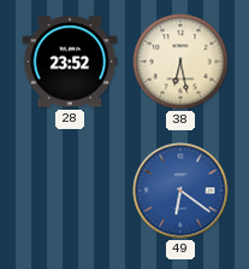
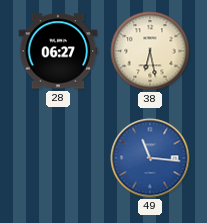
28: 23:52 -> 06:27
49: 6:21 -> 11:16
